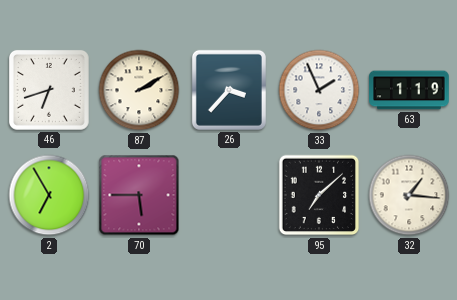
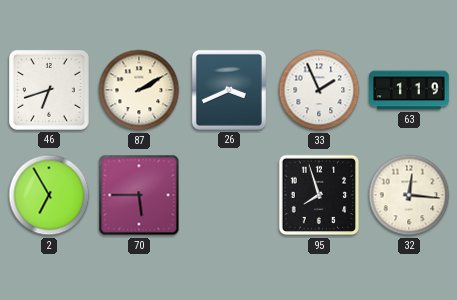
26: 3:37 -> 3:41
95: 7:08 -> 7:57
32: 1:16 -> 12:16
